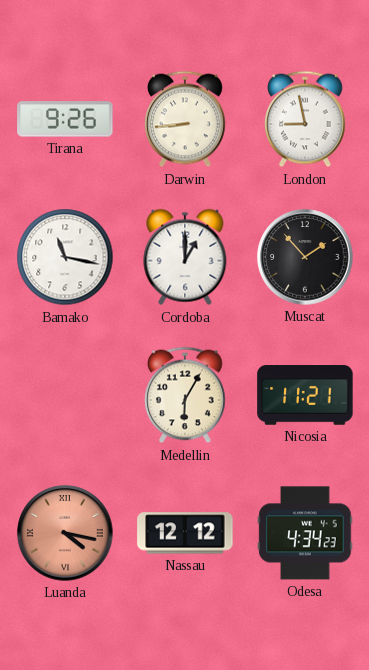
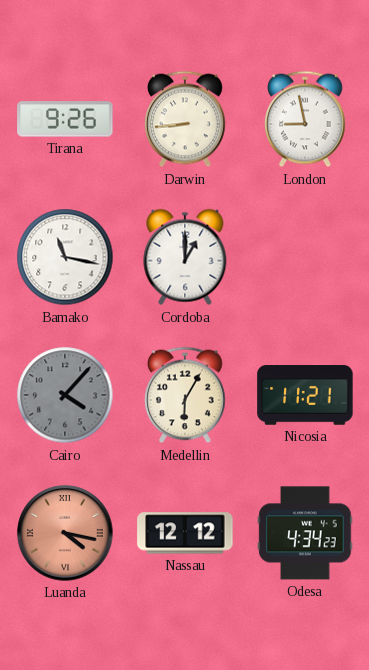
Muscat: 1:53 -> none
Cairo: none -> 4:07
